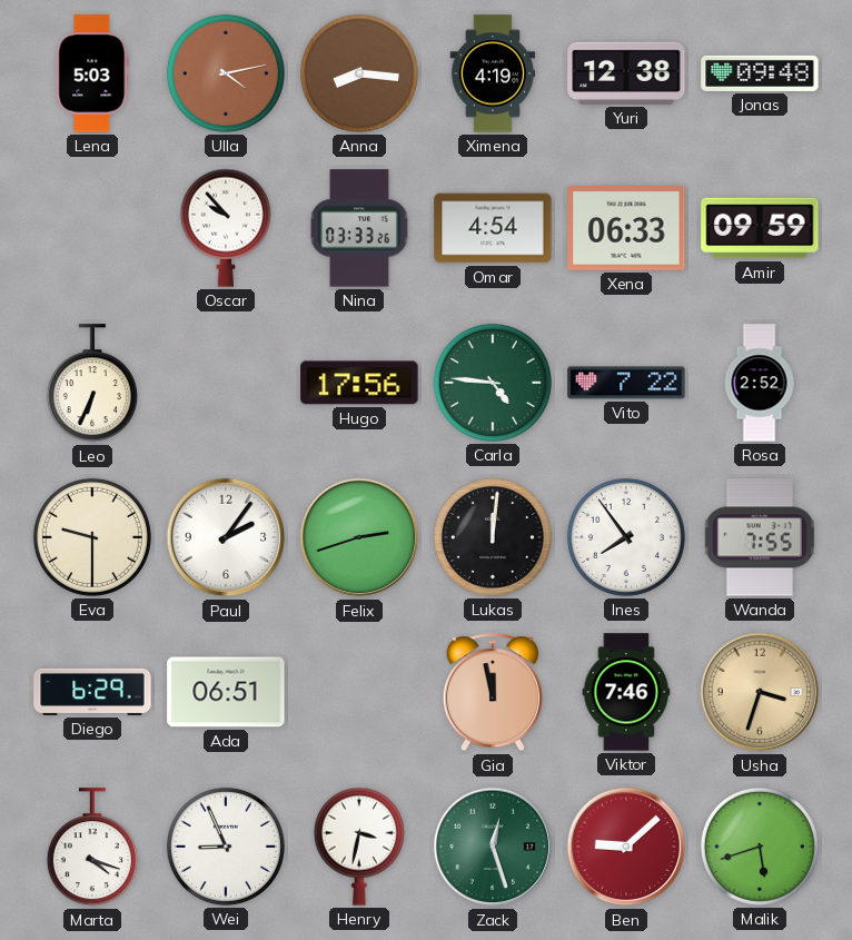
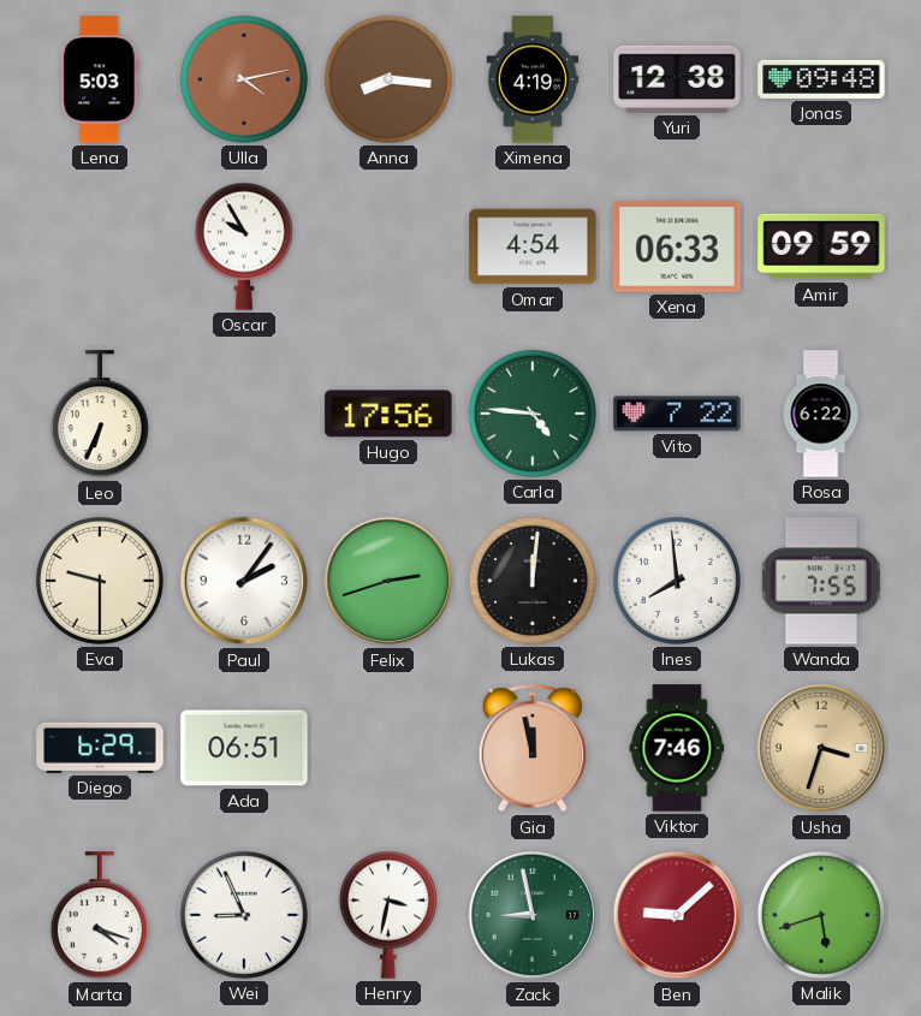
Oscar: 9:53 -> 9:55
Nina: 03:33 -> none
Rosa: 2:52 -> 6:22
Ines: 7:54 -> 7:59
Zack: 12:27 -> 8:58
